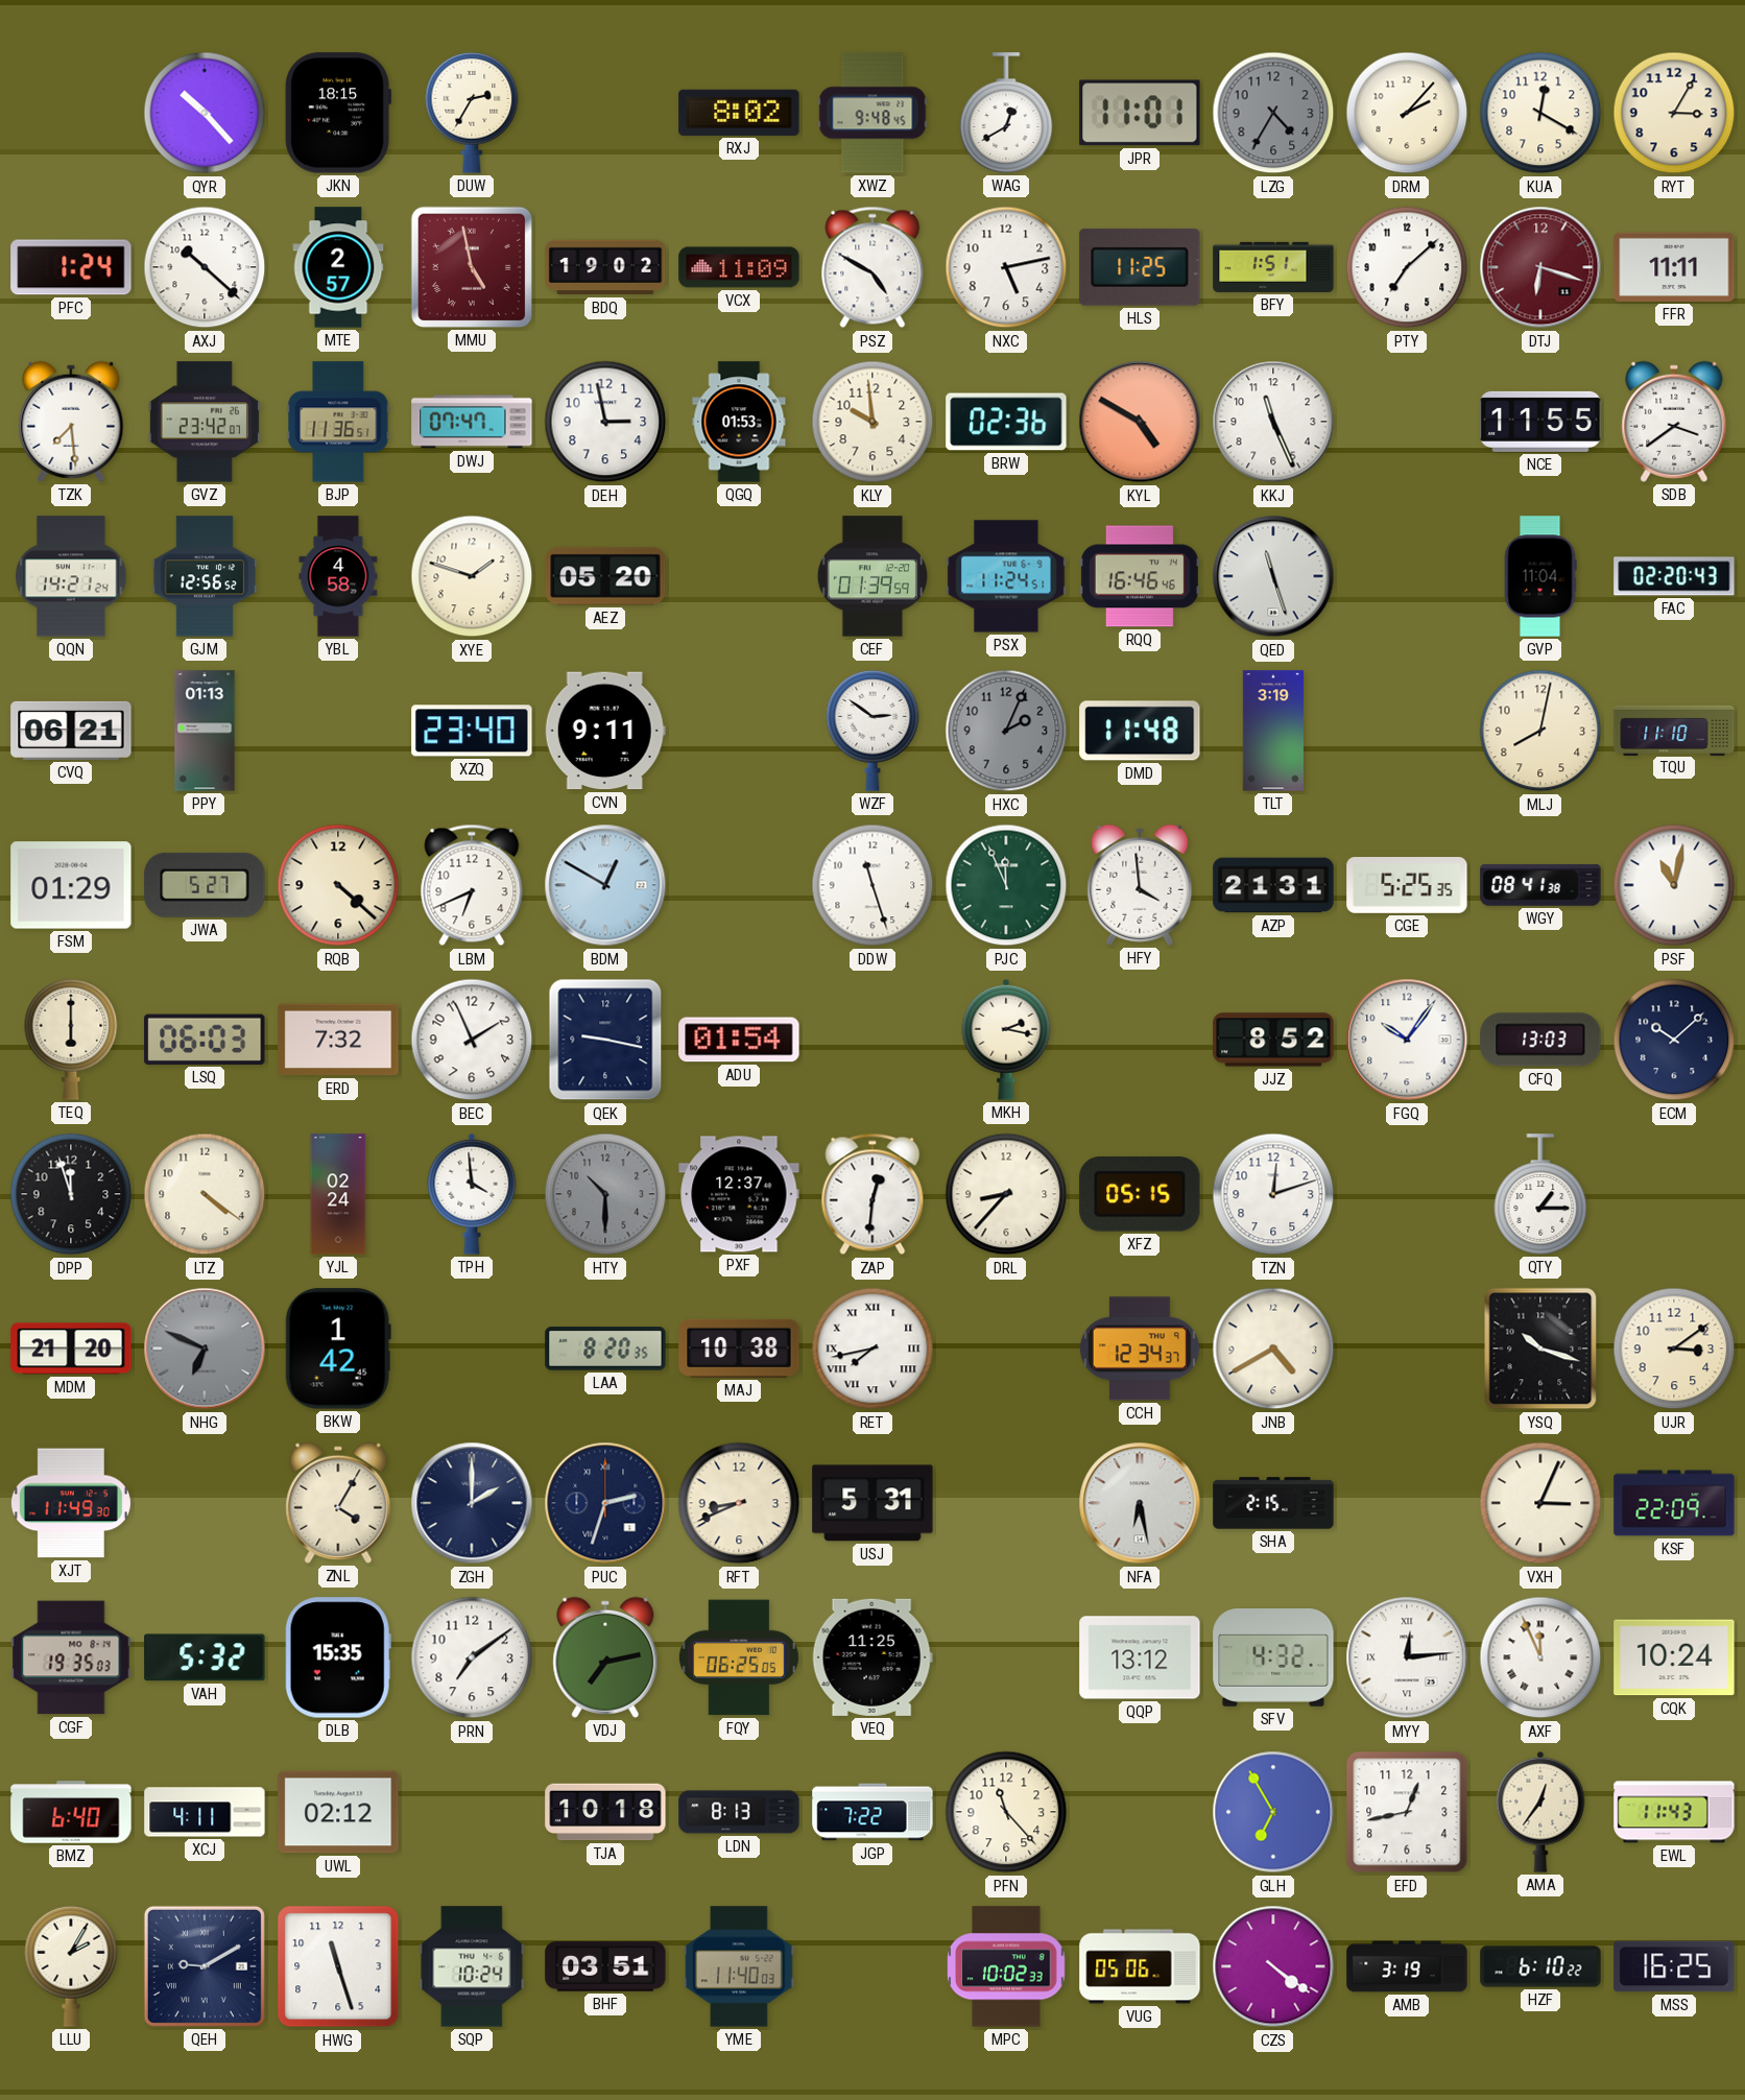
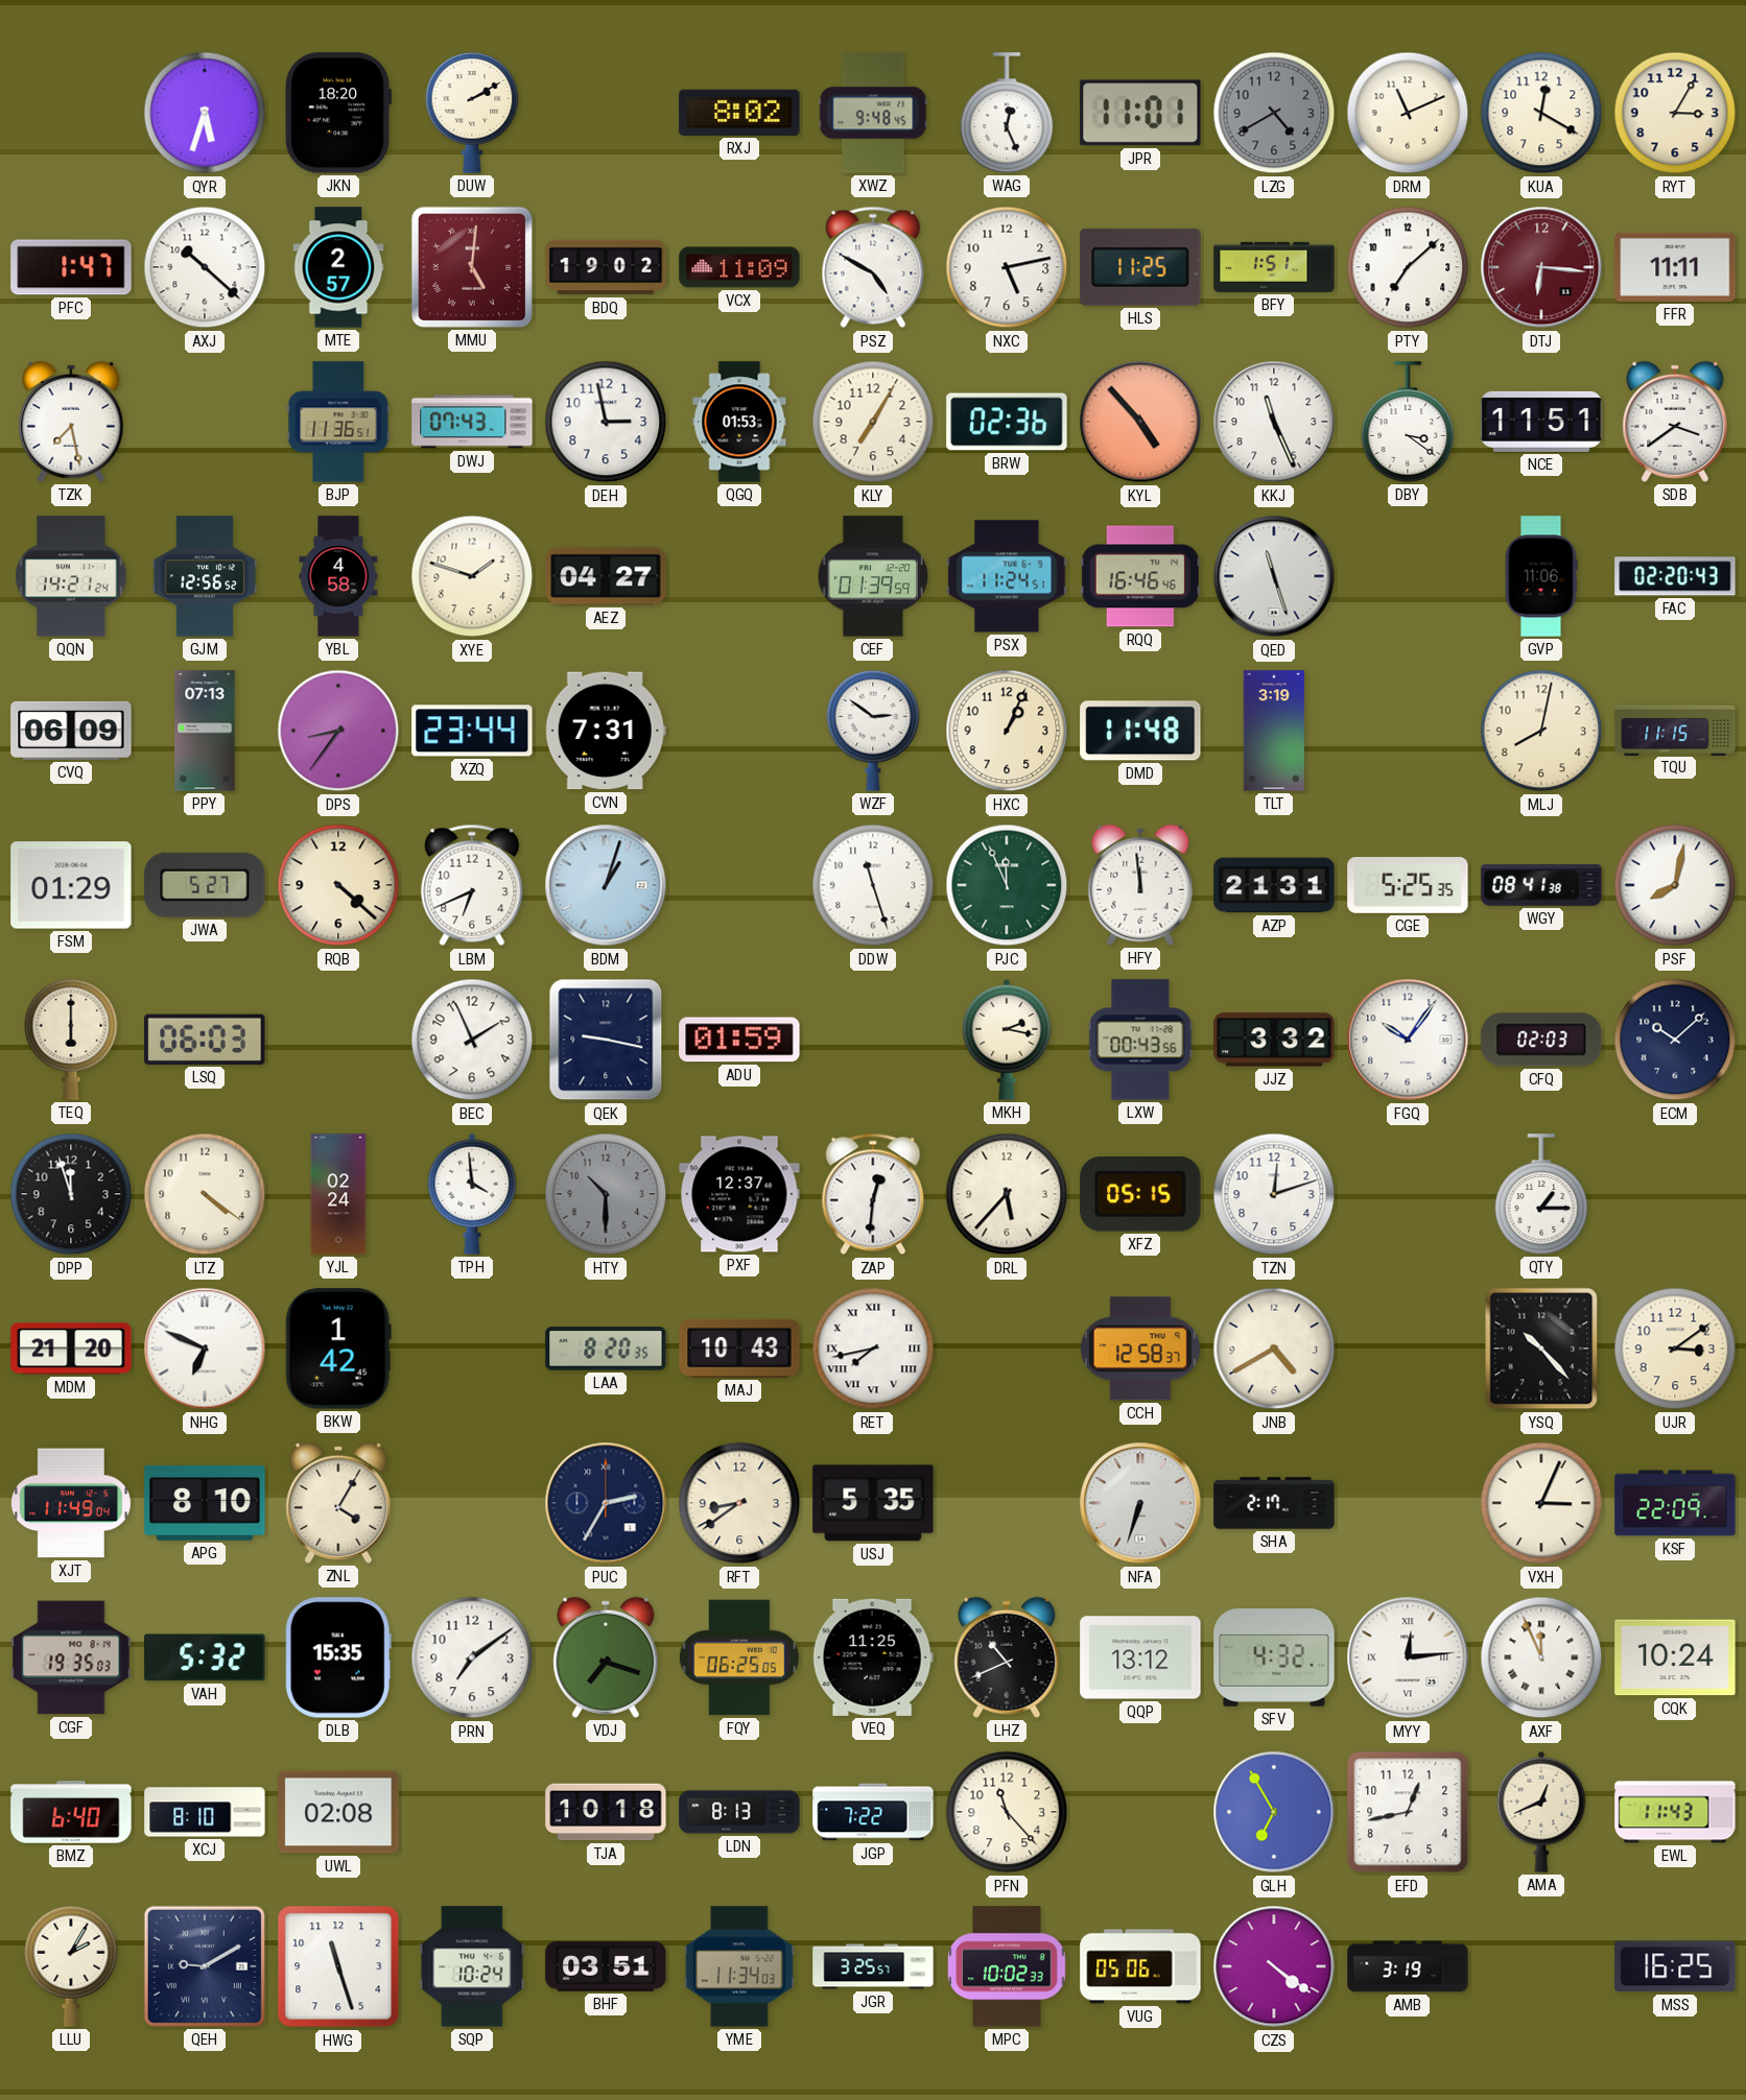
QYR: 10:23 -> 5:33
JKN: 18:15 -> 18:20
DUW: 2:35 -> 2:10
WAG: 12:40 -> 12:26
LZG: 4:35 -> 4:40
DRM: 2:07 -> 11:11
PFC: 1:24 -> 1:47
MMU: 4:58 -> 5:01
DTJ: 6:18 -> 6:16
TZK: 7:29 -> 7:28
GVZ: 23:42 -> none
DWJ: 07:47 -> 07:43
KLY: 9:59 -> 7:05
KYL: 4:50 -> 4:53
DBY: none -> 3:21
NCE: 11:55 -> 11:51
AEZ: 05:20 -> 04:27
GVP: 11:04 -> 11:06
CVQ: 06:21 -> 06:09
PPY: 01:13 -> 07:13
DPS: none -> 8:36
XZQ: 23:40 -> 23:44
CVN: 9:11 -> 7:31
HXC: 2:04 -> 1:04
HXC dial: grey -> cream
TQU: 11:10 -> 11:15
BDM: 12:50 -> 1:03
HFY: 3:59 -> 11:59
PSF: 11:02 -> 8:02
ERD: 7:32 -> none
ADU: 01:54 -> 01:59
LXW: none -> 00:43
JJZ: 8:52 -> 3:32
CFQ: 13:03 -> 02:03
DRL: 8:37 -> 5:37
NHG dial: grey -> white
MAJ: 10:38 -> 10:43
CCH: 12:34 -> 12:58
YSQ: 10:18 -> 10:23
XJT: 11:49:30 -> 11:49:04
APG: none -> 8:10
ZGH: 2:00 -> none
PUC: 2:33 -> 2:35
RFT: 8:41 -> 8:39
USJ: 5:31 -> 5:35
NFA: 6:28 -> 6:33
SHA: 2:15 -> 2:17
VDJ: 7:13 -> 7:18
LHZ: none -> 10:41
XCJ: 4:11 -> 8:10
UWL: 02:12 -> 02:08
AMA: 12:36 -> 12:41
YME: 11:40 -> 11:34
JGR: none -> 3:25
HZF: 6:10 -> none
